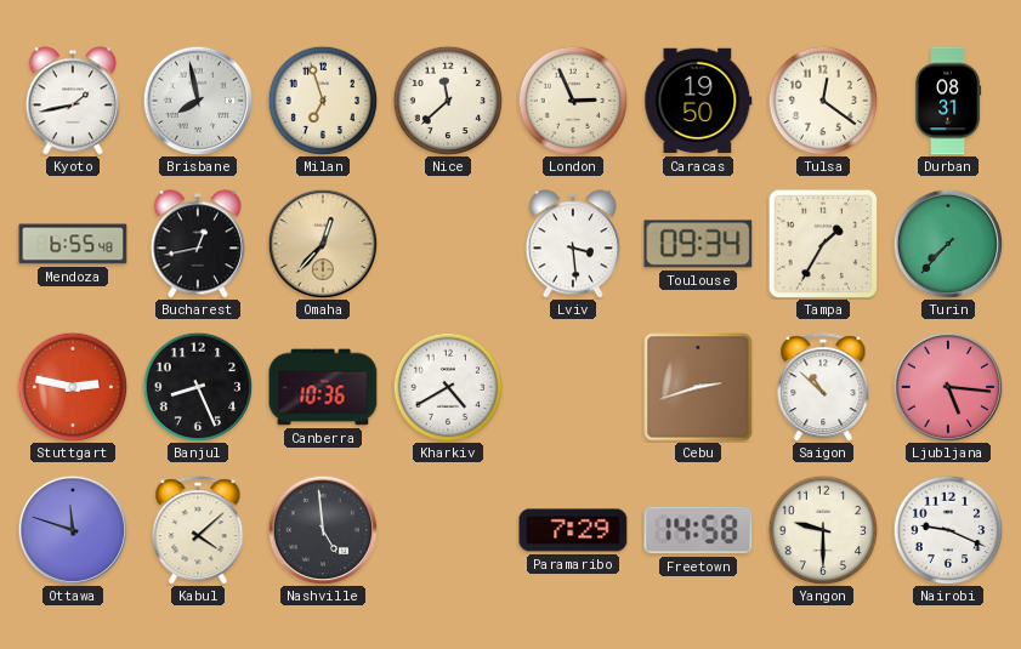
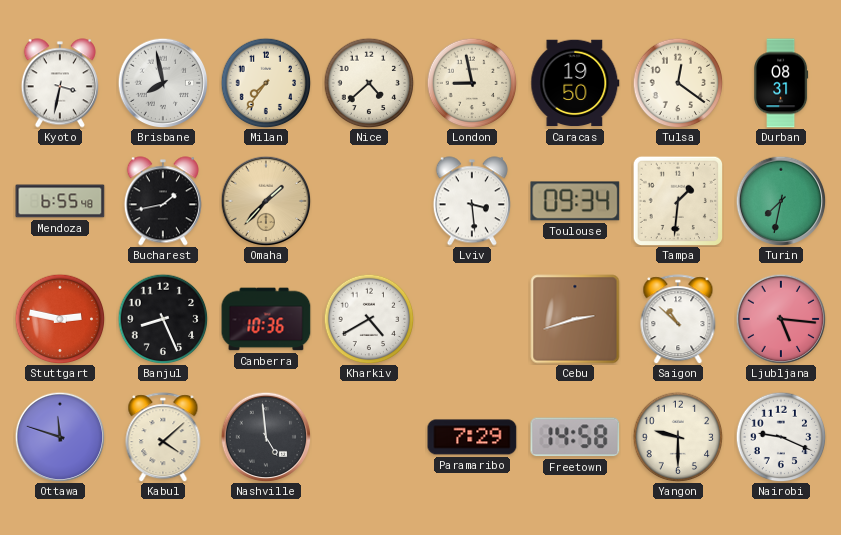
Kyoto: 1:43 -> 3:32
Milan: 6:57 -> 7:36
Nice: 11:38 -> 4:38
London: 2:56 -> 8:58
Bucharest: 12:43 -> 1:43
Omaha: 12:37 -> 1:37
Tampa: 1:35 -> 1:31
Turin: 7:37 -> 7:32
